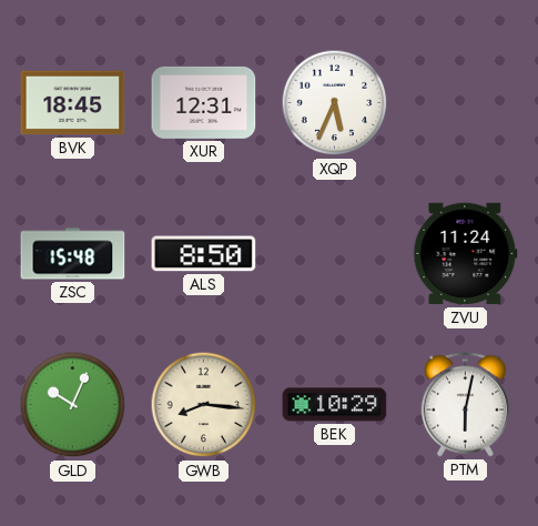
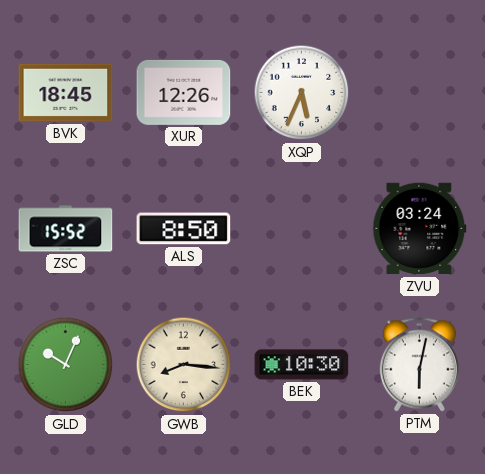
XUR: 12:31 -> 12:26
ZSC: 15:48 -> 15:52
ZVU: 11:24 -> 03:24
BEK: 10:29 -> 10:30
